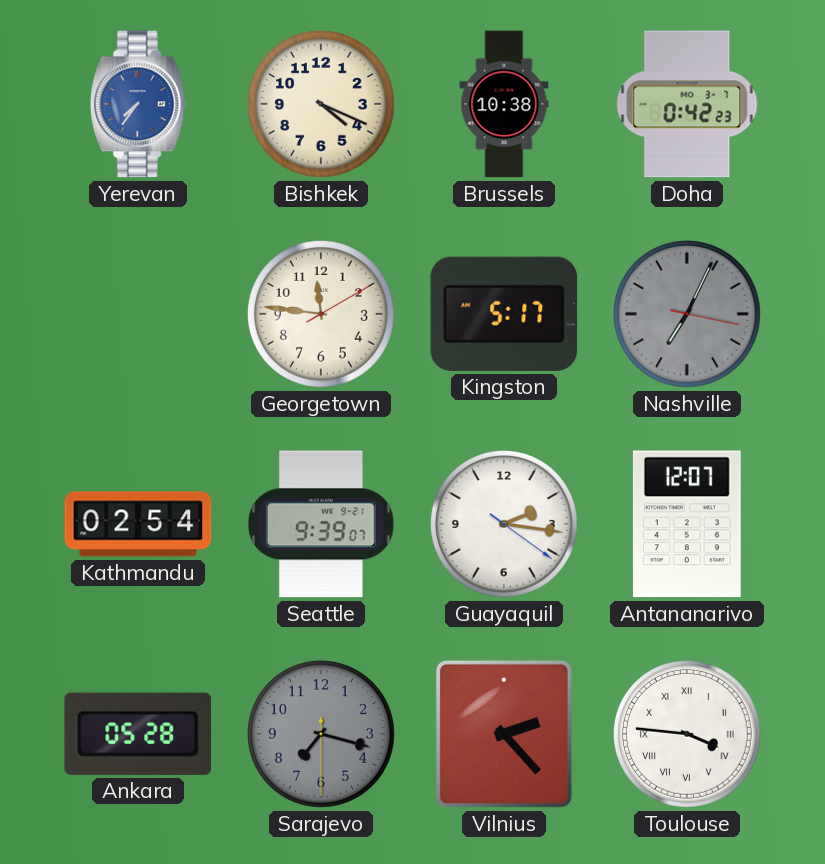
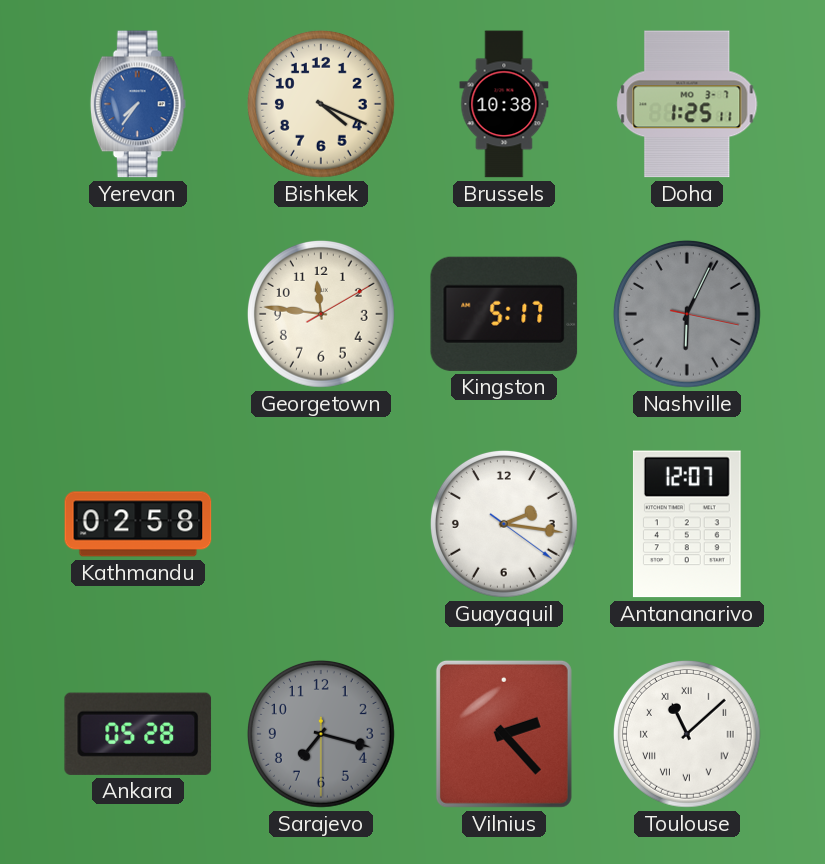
Doha: 0:42 -> 1:25
Nashville: 7:04 -> 6:04
Kathmandu: 02:54 -> 02:58
Seattle: 9:39 -> none
Toulouse: 3:46 -> 11:08
